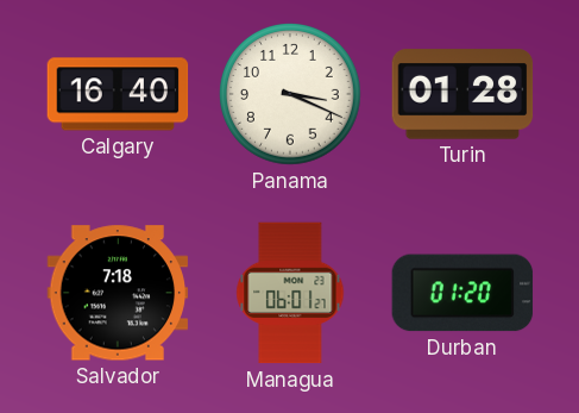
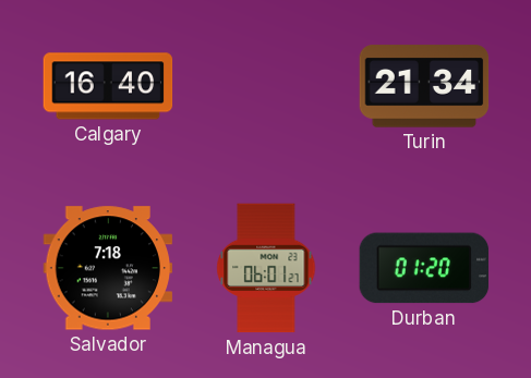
Panama: 3:19 -> none
Turin: 01:28 -> 21:34
